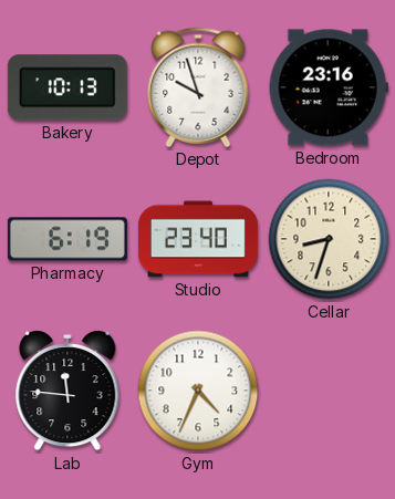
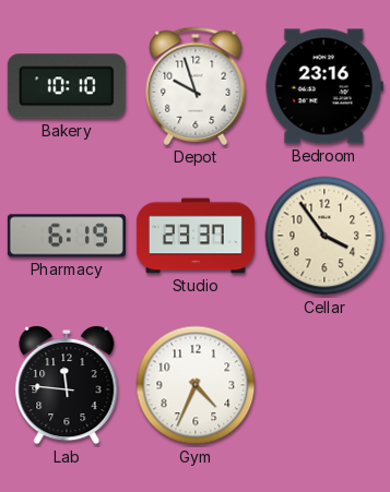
Bakery: 10:13 -> 10:10
Studio: 23:40 -> 23:37
Cellar: 8:33 -> 3:54
